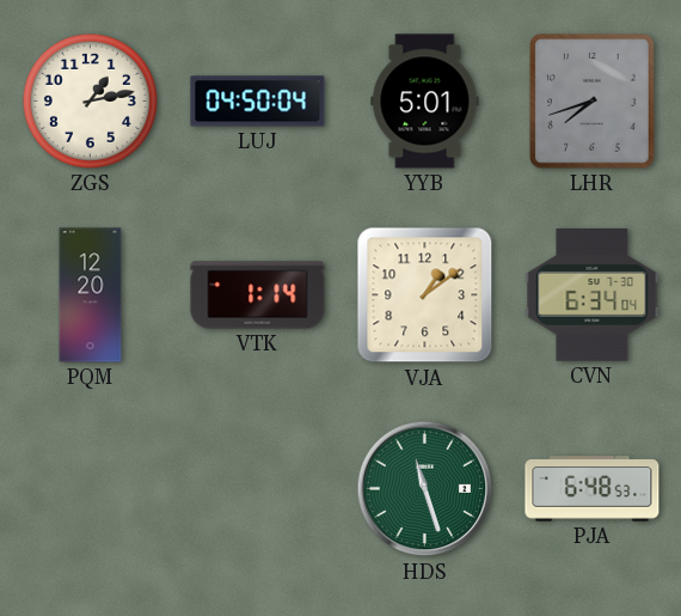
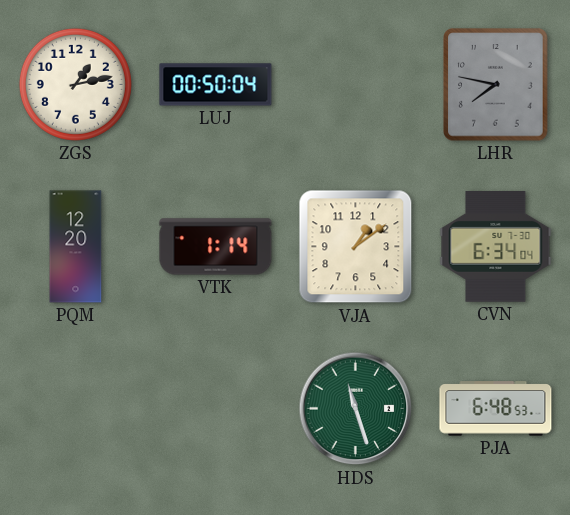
LUJ: 04:50 -> 00:50
YYB: 5:01 -> none
LHR: 7:42 -> 7:47
